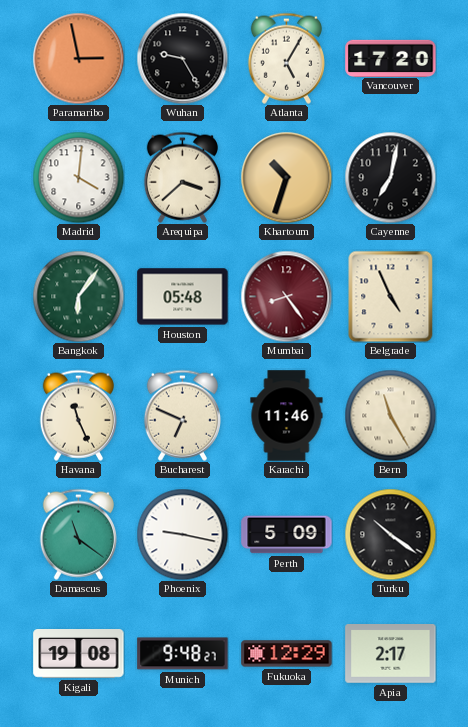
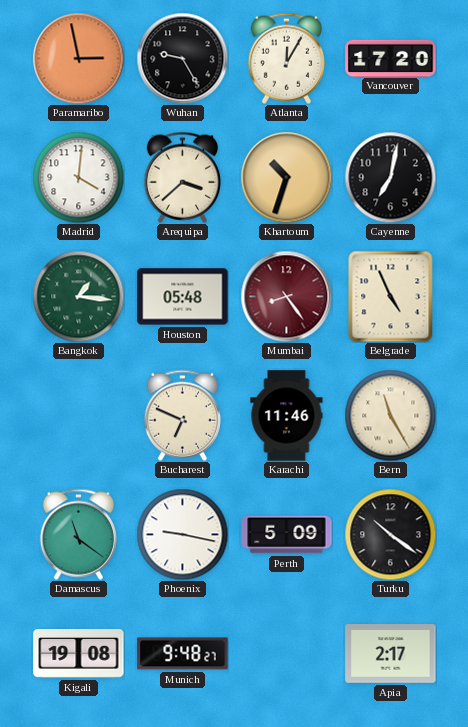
Atlanta: 5:05 -> 12:05
Bangkok: 6:06 -> 1:16
Havana: 11:26 -> none
Fukuoka: 12:29 -> none
